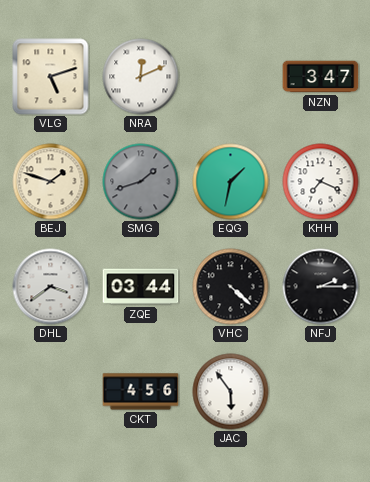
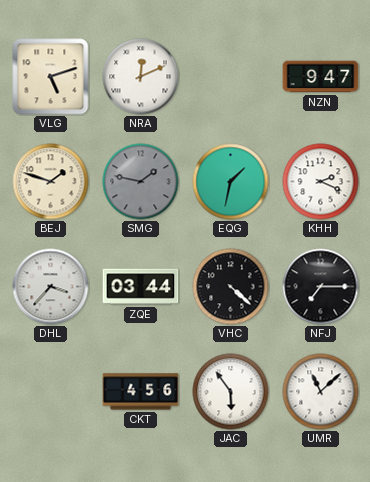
NZN: 3:47 -> 9:47
SMG: 1:42 -> 1:47
KHH: 7:19 -> 2:19
DHL: 3:39 -> 3:37
NFJ: 2:15 -> 7:15
UMR: none -> 11:08
